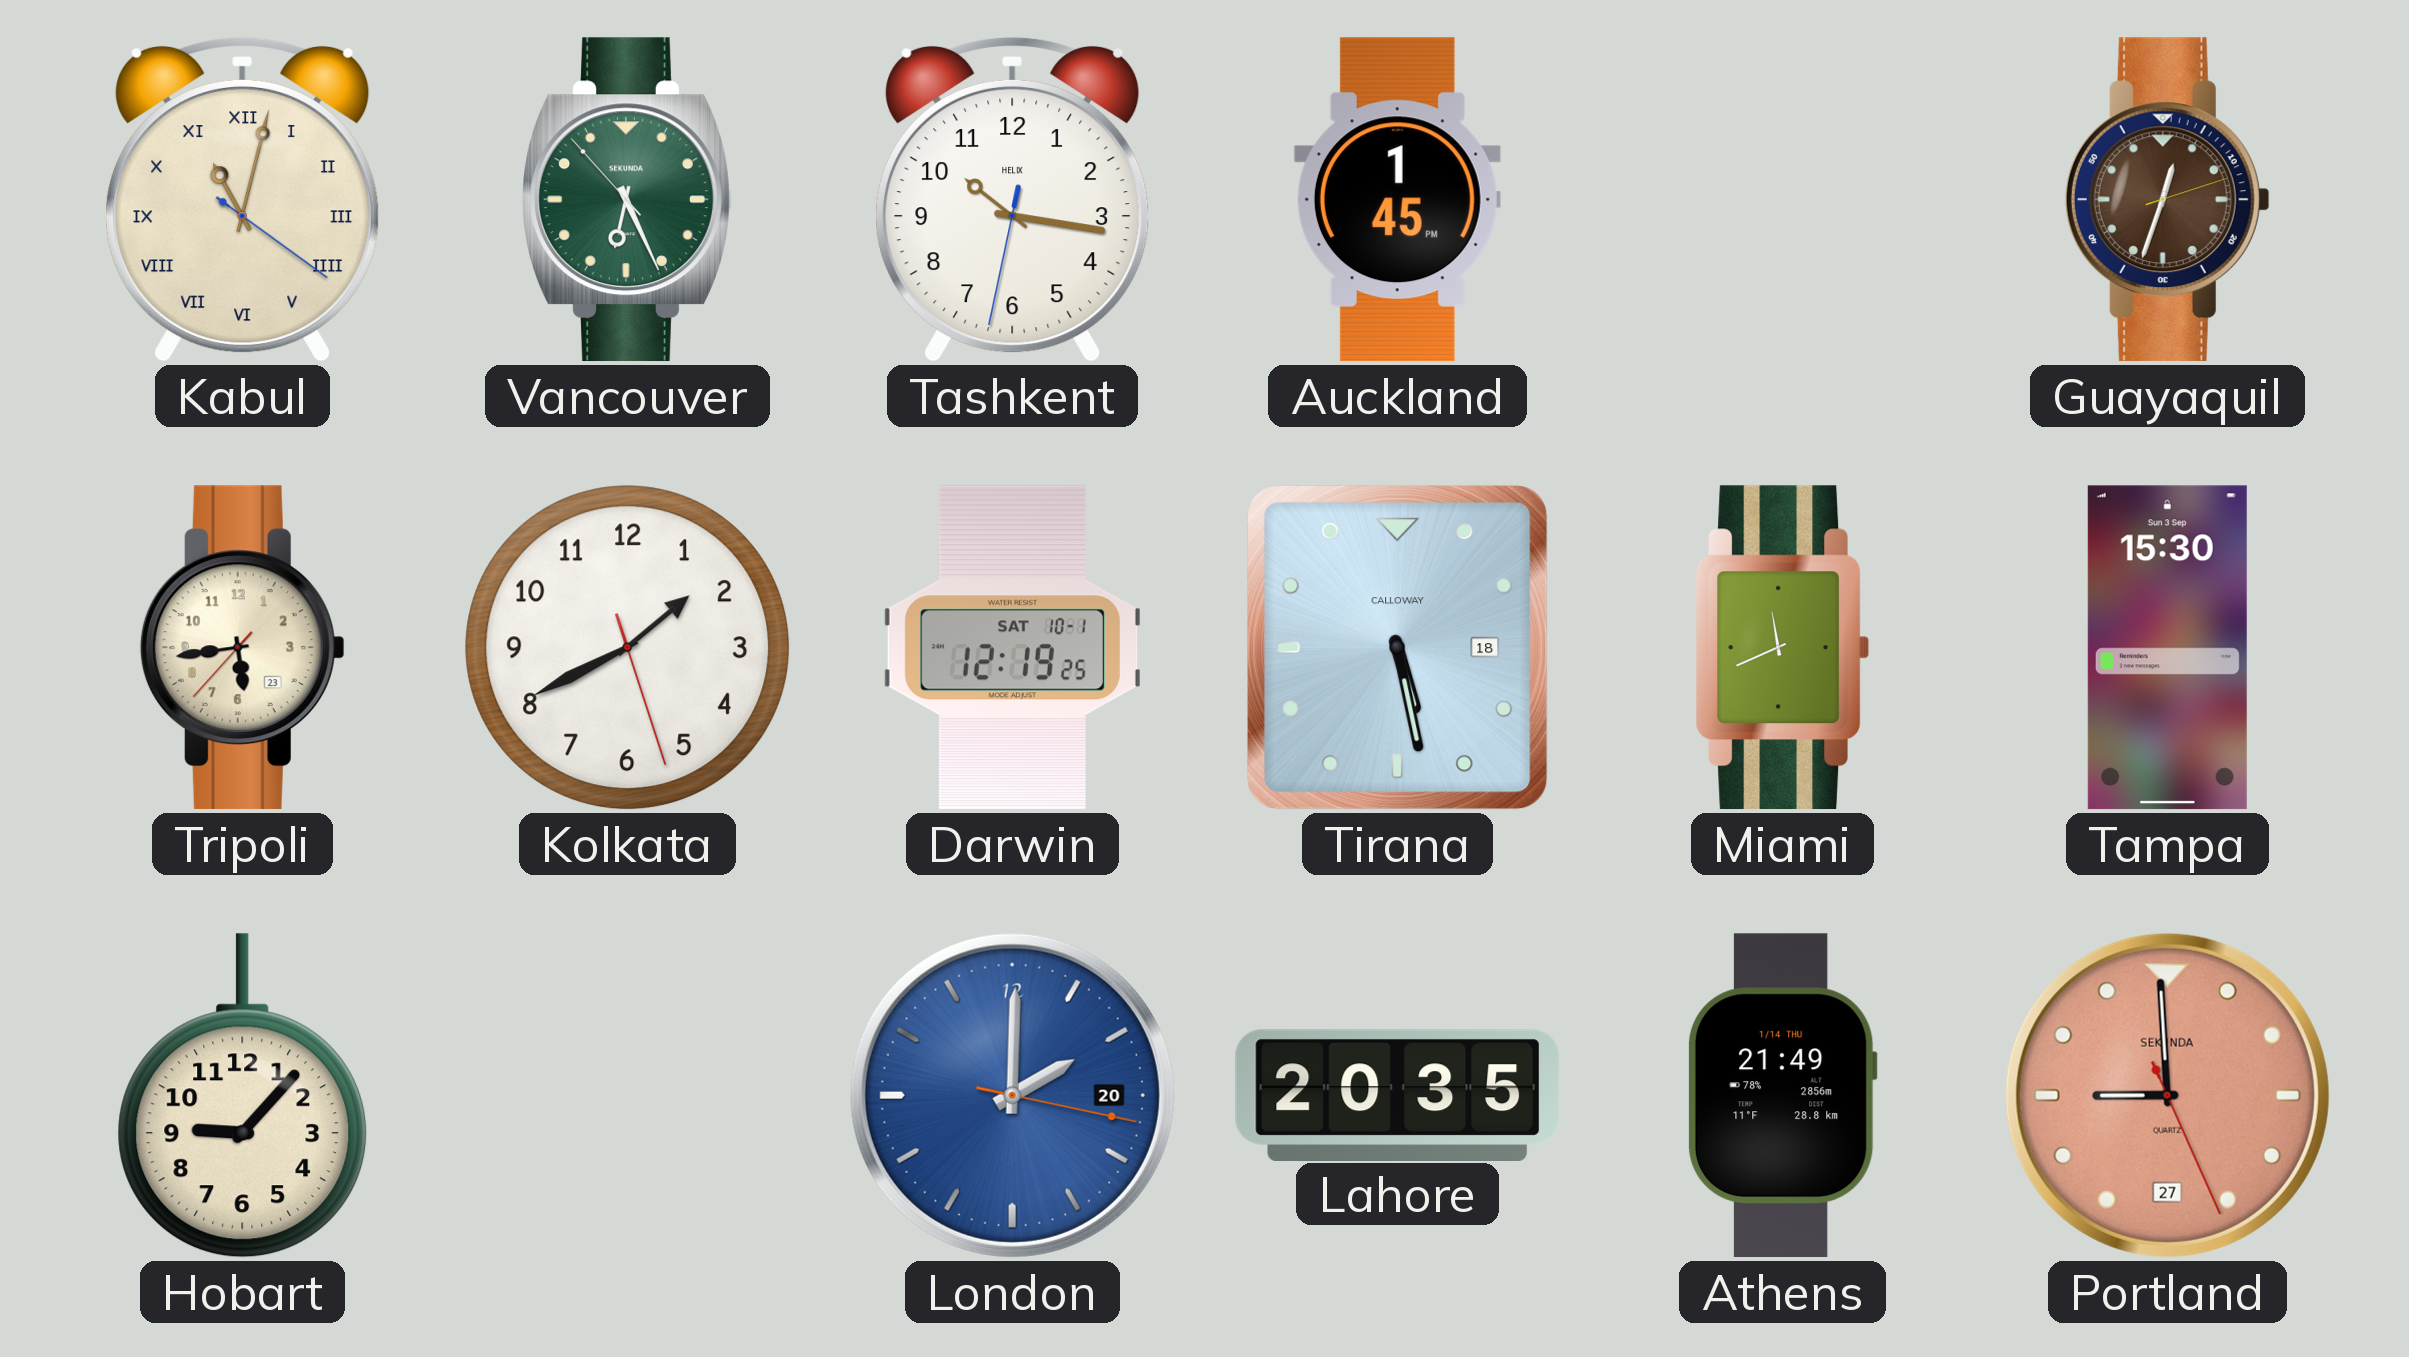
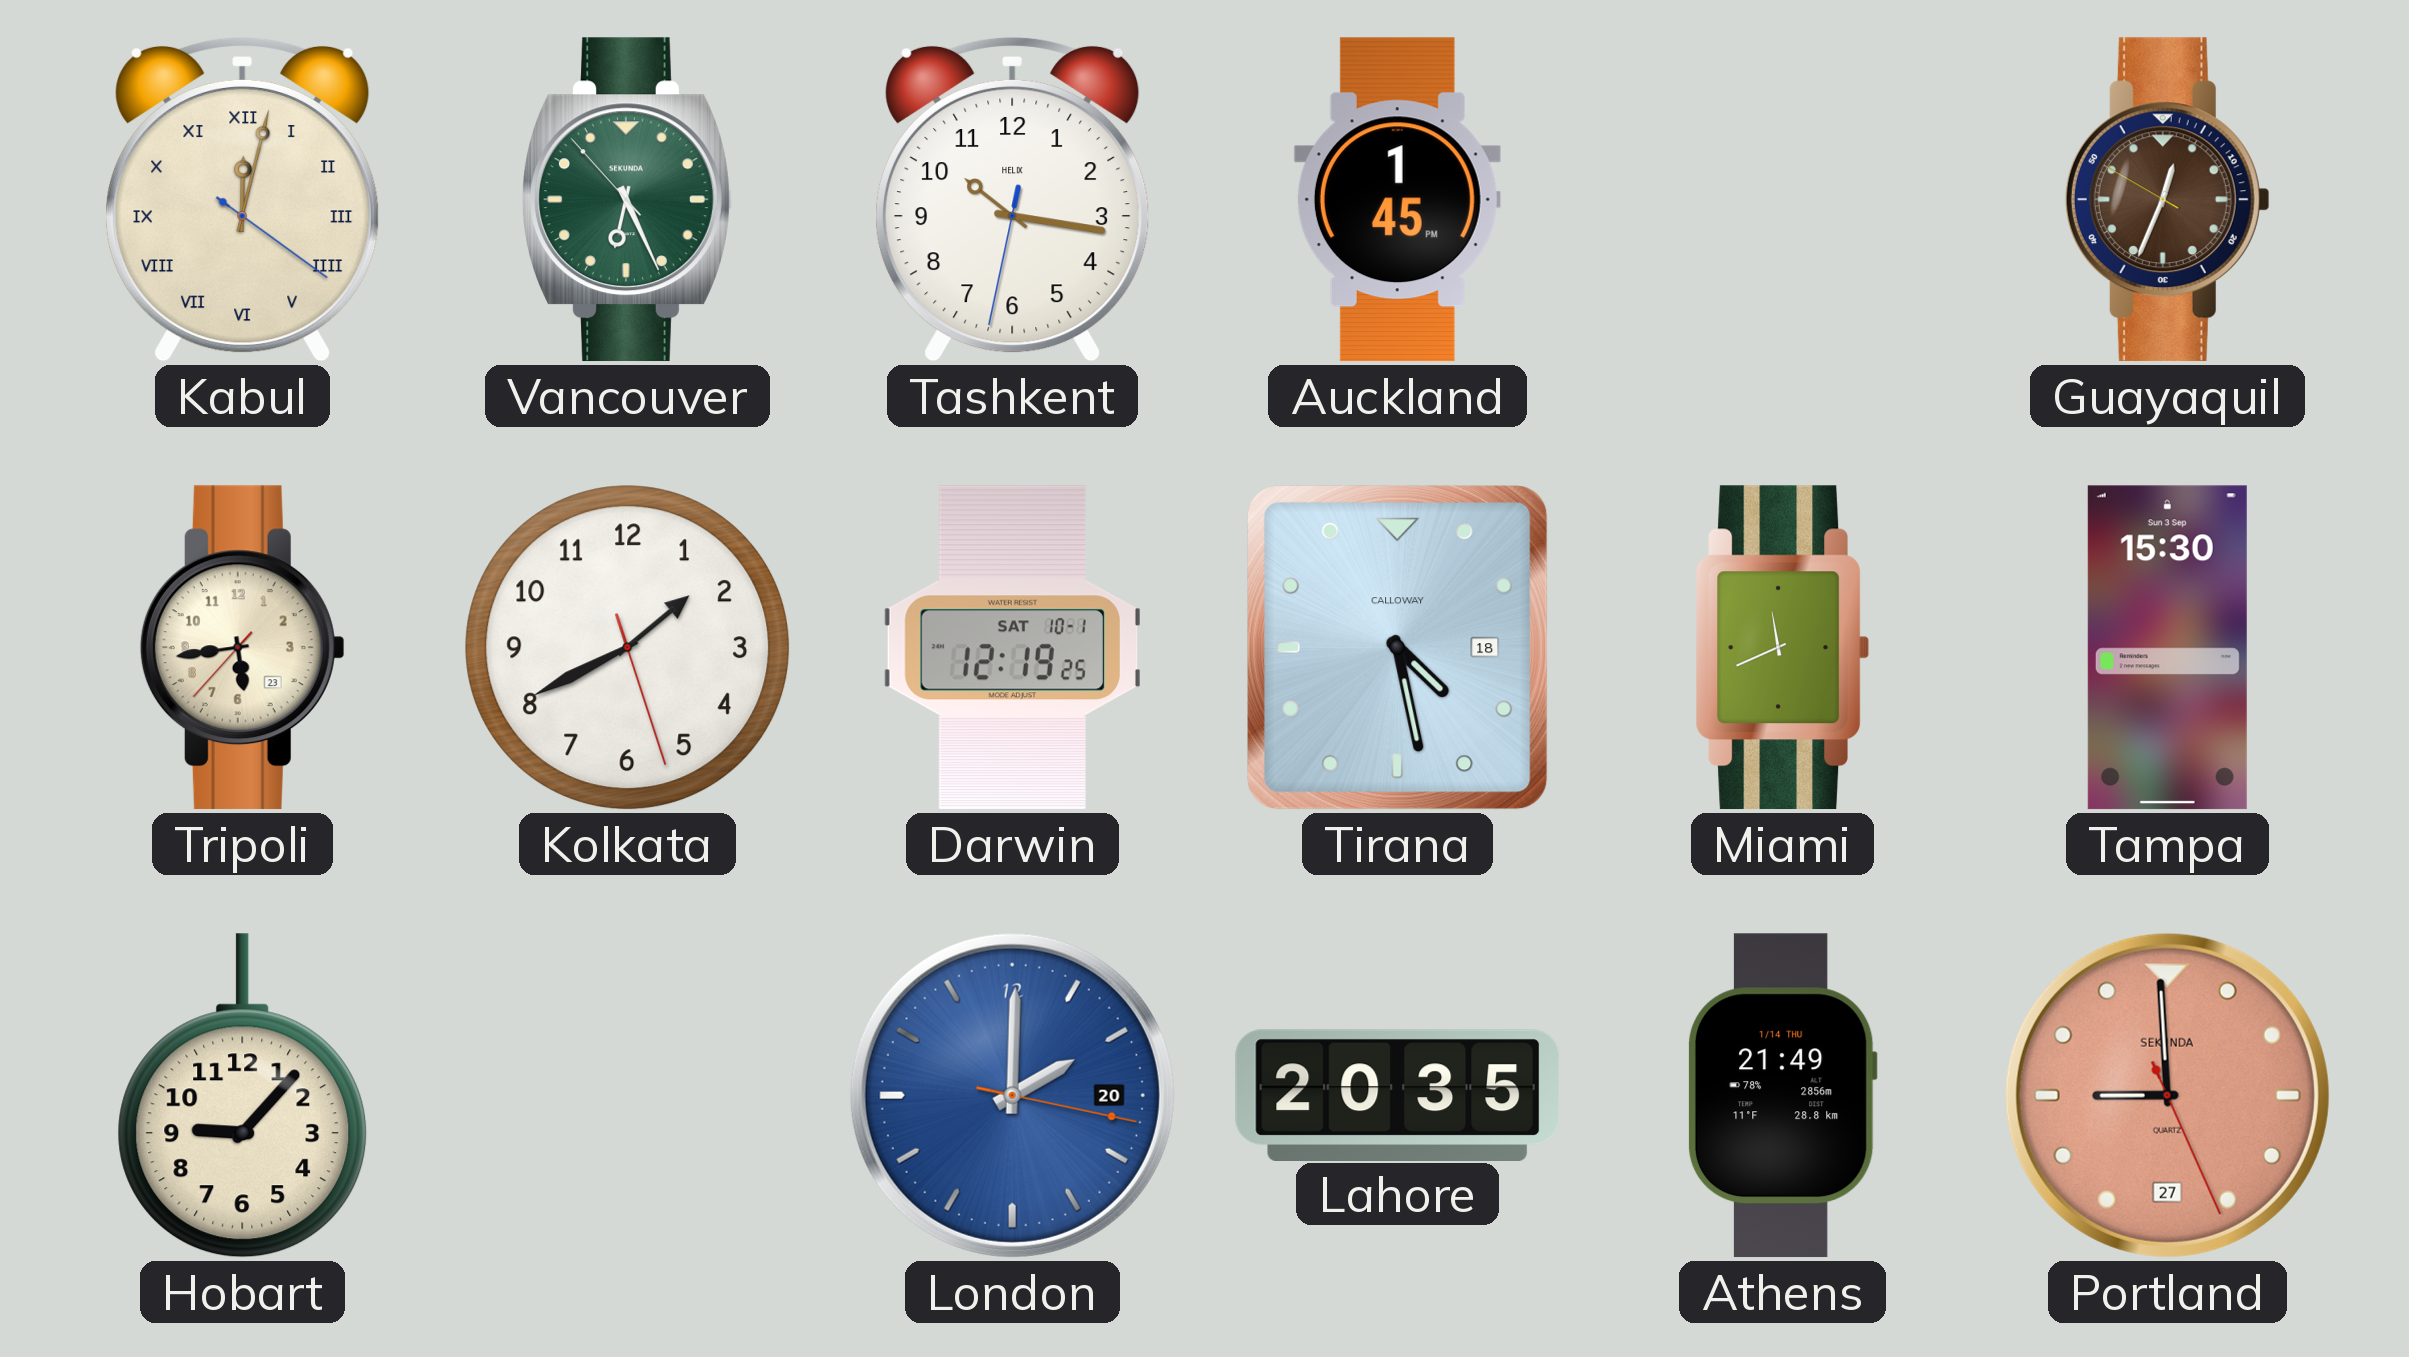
Kabul: 11:02 -> 12:02
Guayaquil: 12:33:12 -> 12:33:50
Tirana: 5:28 -> 4:28
